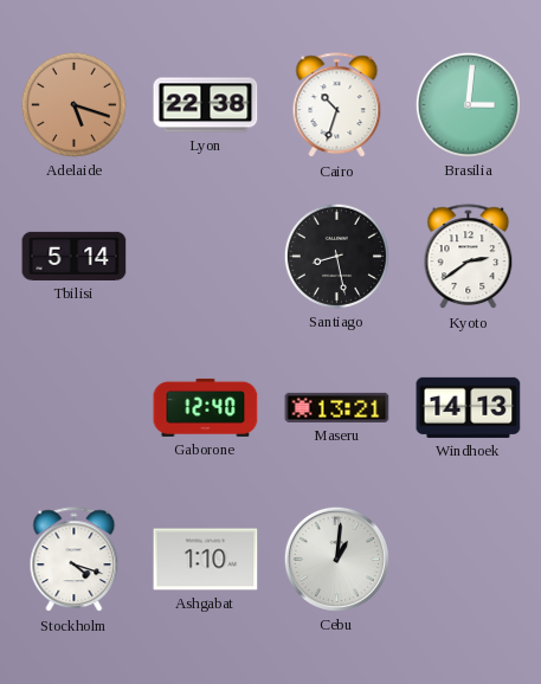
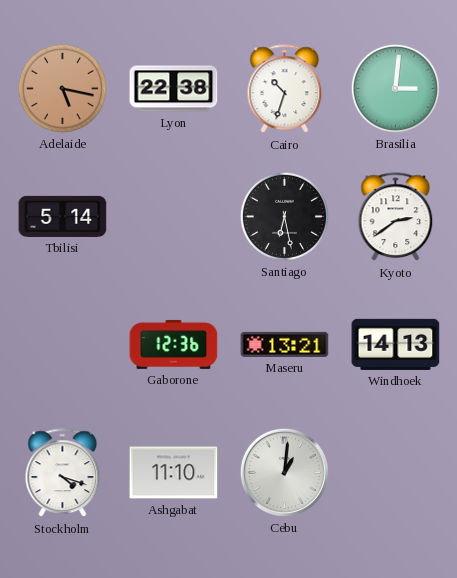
Adelaide: 5:18 -> 5:17
Santiago: 8:28 -> 6:28
Gaborone: 12:40 -> 12:36
Ashgabat: 1:10 -> 11:10
